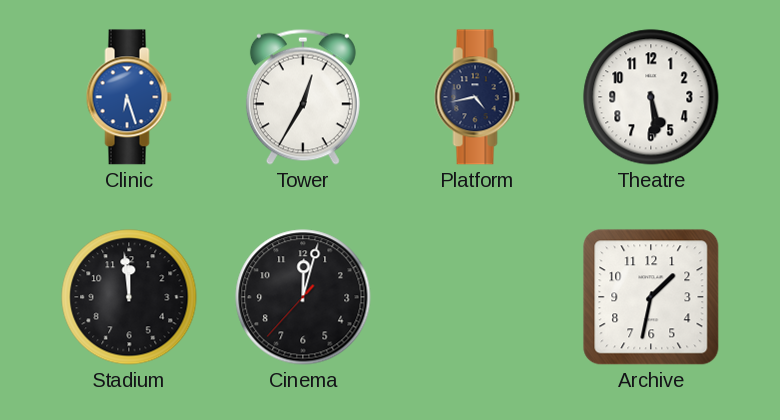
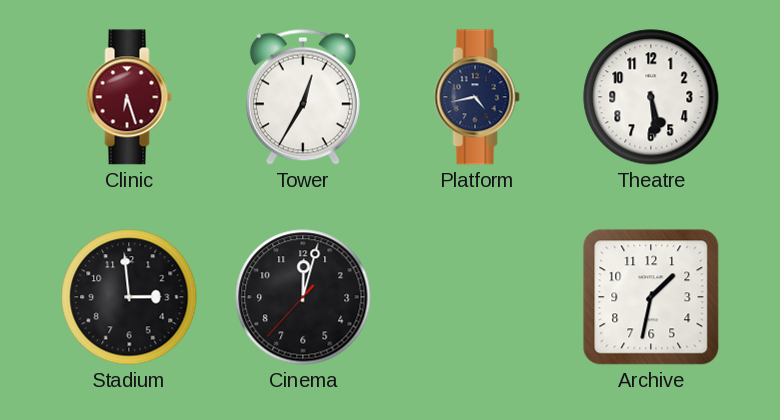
Clinic dial: blue -> burgundy
Stadium: 11:59 -> 2:59
